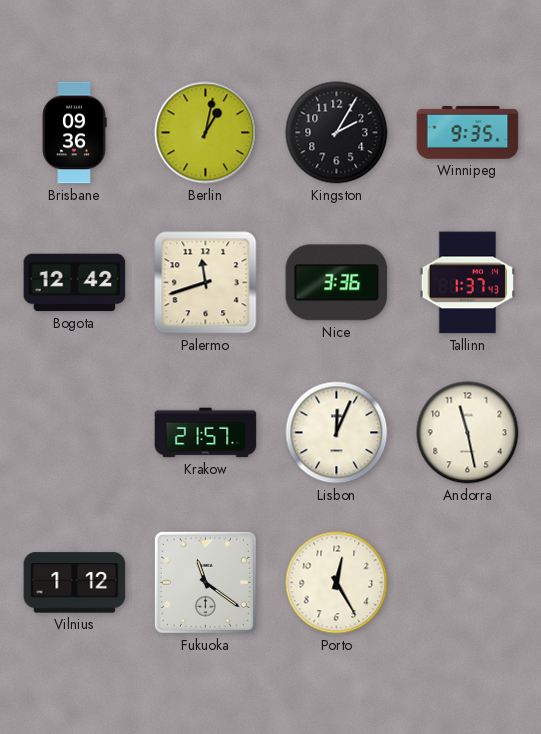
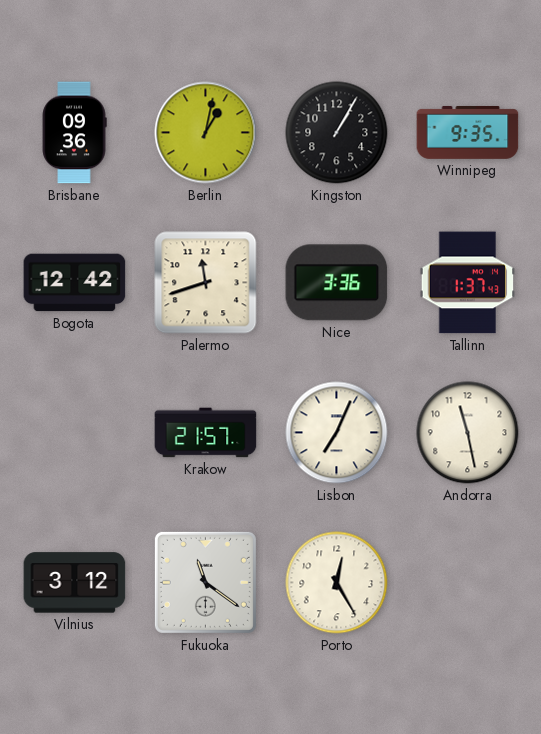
Kingston: 2:05 -> 1:05
Lisbon: 12:04 -> 7:04
Vilnius: 1:12 -> 3:12
